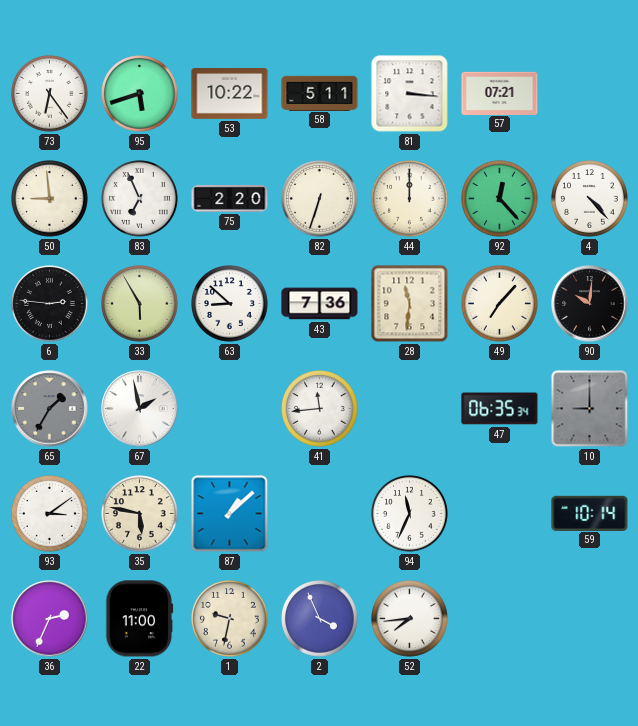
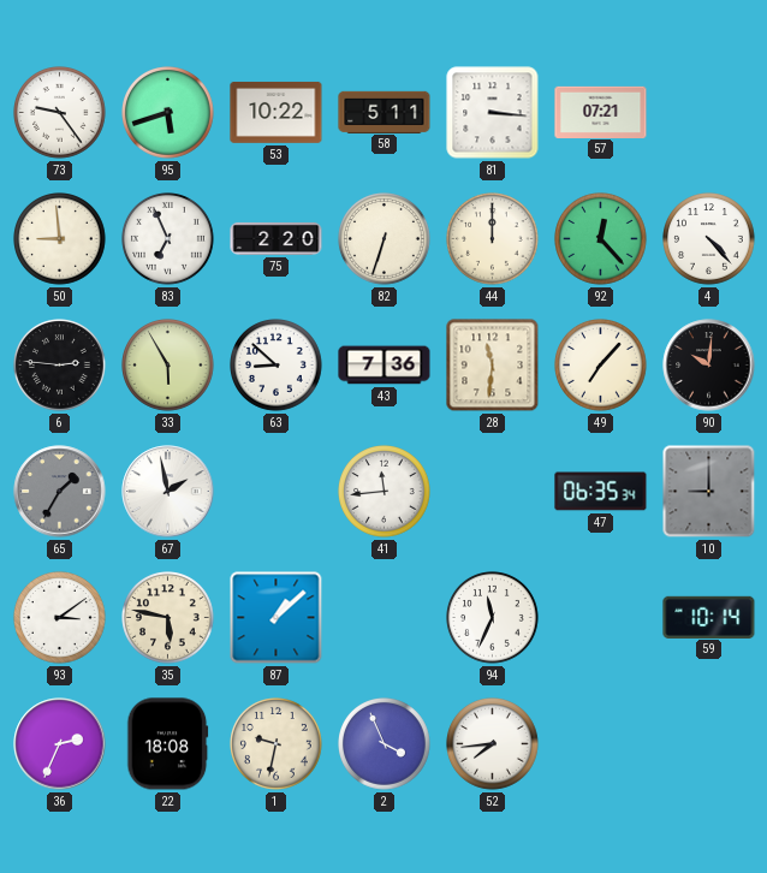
73: 6:24 -> 9:24
22: 11:00 -> 18:08
